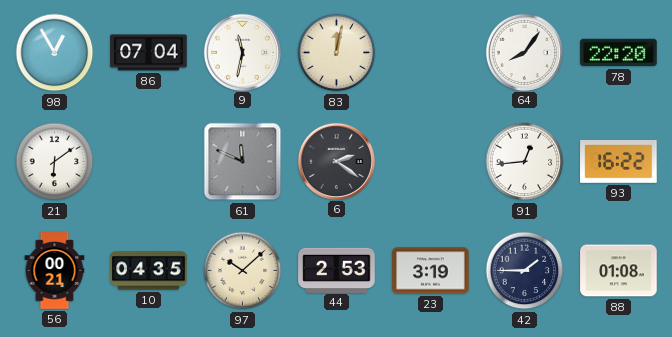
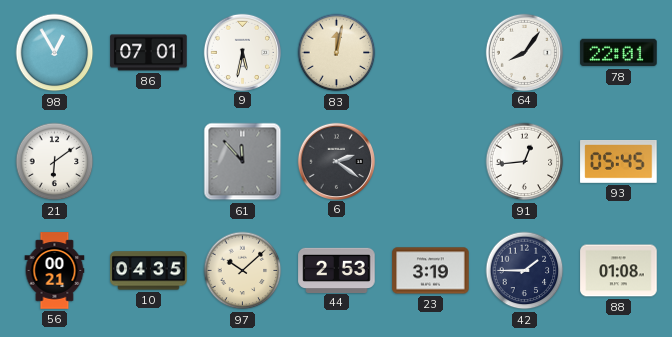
86: 07:04 -> 07:01
9: 11:32 -> 5:32
78: 22:20 -> 22:01
61: 11:49 -> 11:53
93: 16:22 -> 05:45
